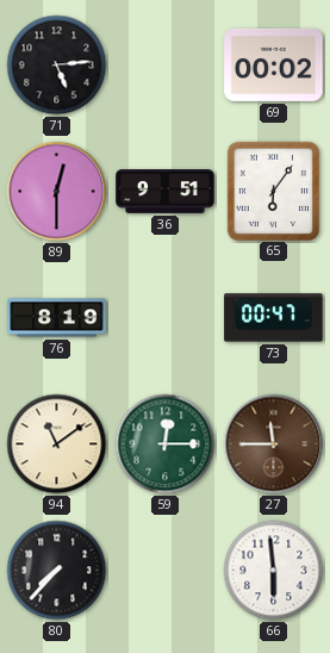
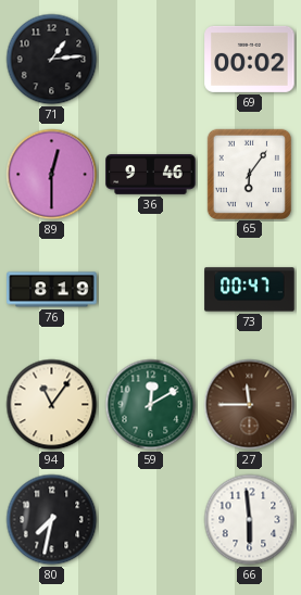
71: 5:14 -> 1:14
36: 9:51 -> 9:46
94: 11:09 -> 11:06
59: 12:15 -> 12:10
80: 7:37 -> 7:32
